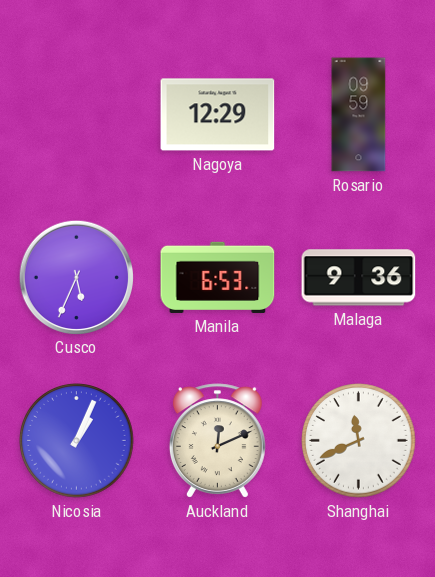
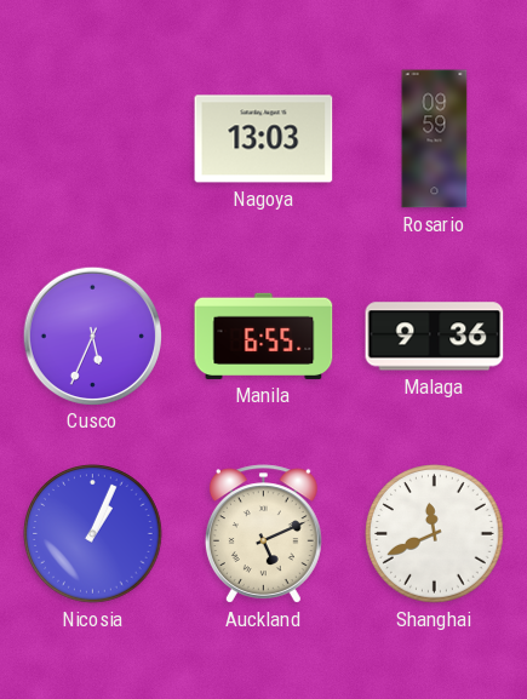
Nagoya: 12:29 -> 13:03
Manila: 6:53 -> 6:55
Auckland: 12:11 -> 5:11
